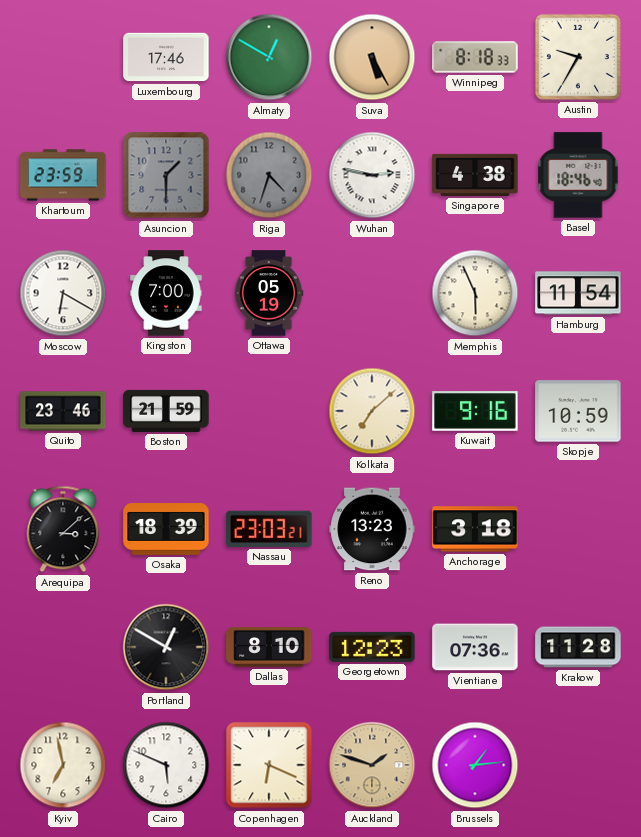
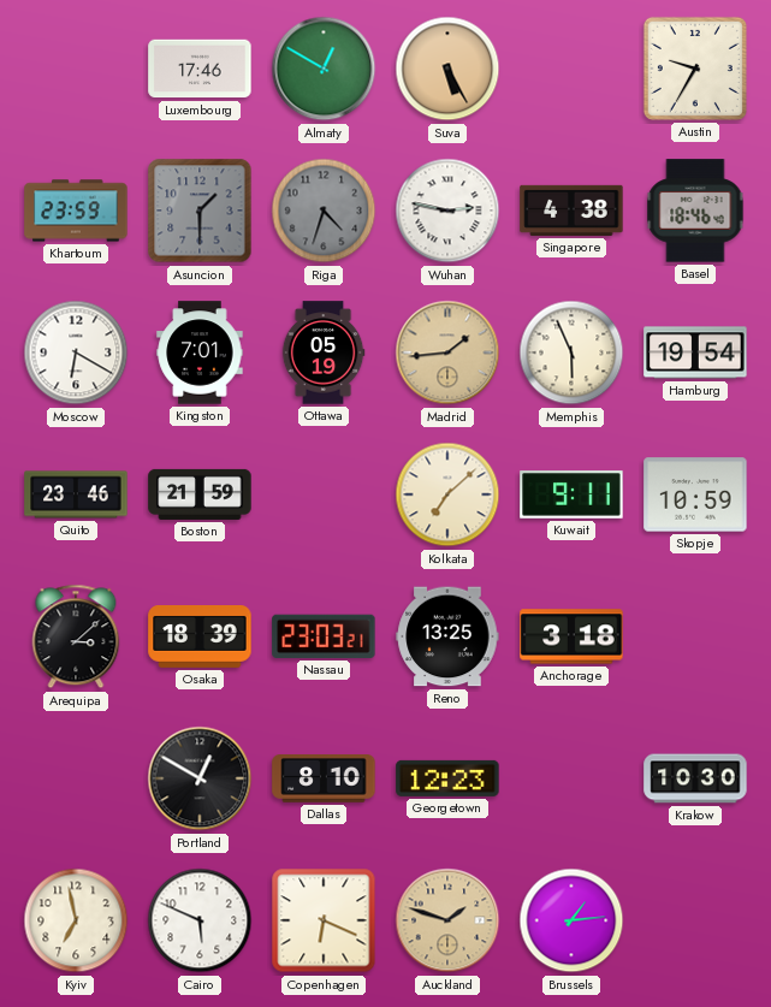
Winnipeg: 8:18 -> none
Kingston: 7:00 -> 7:01
Madrid: none -> 1:44
Hamburg: 11:54 -> 19:54
Kuwait: 9:16 -> 9:11
Reno: 13:23 -> 13:25
Vientiane: 07:36 -> none
Krakow: 11:28 -> 10:30
